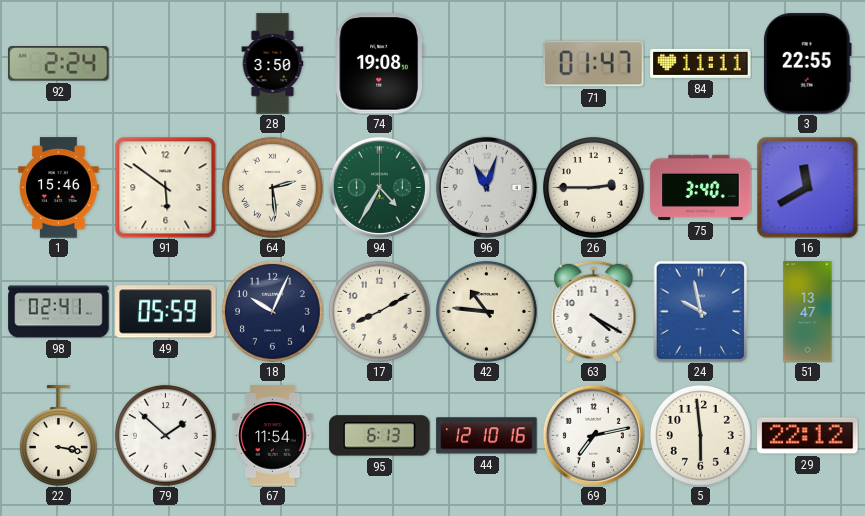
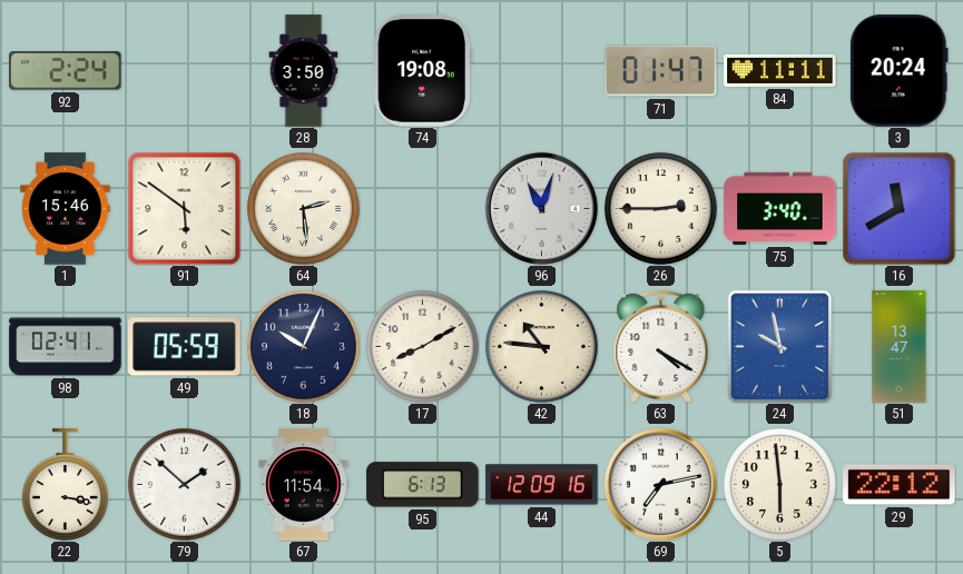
3: 22:55 -> 20:24
94: 4:35 -> none
44: 12:10 -> 12:09
